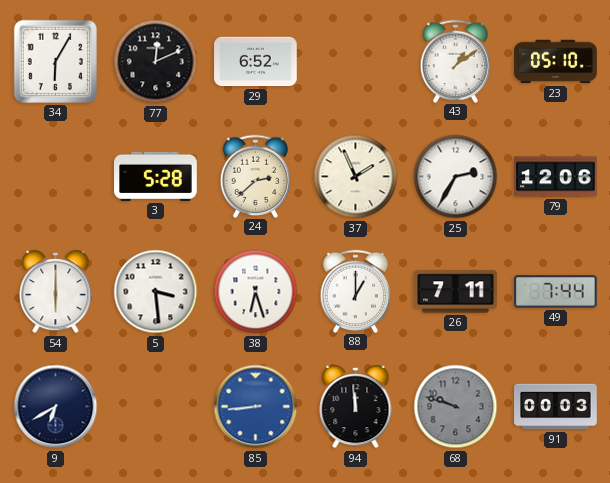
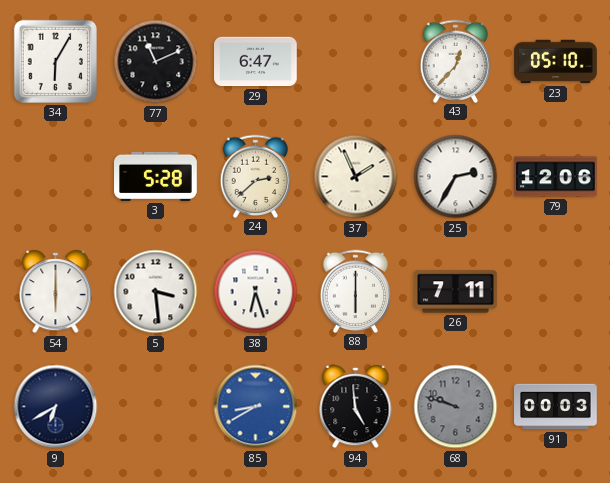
77: 12:11 -> 11:11
29: 6:52 -> 6:47
43: 1:09 -> 12:37
88: 1:00 -> 6:00
49: 7:44 -> none
85: 8:44 -> 8:40
94: 11:59 -> 4:59
